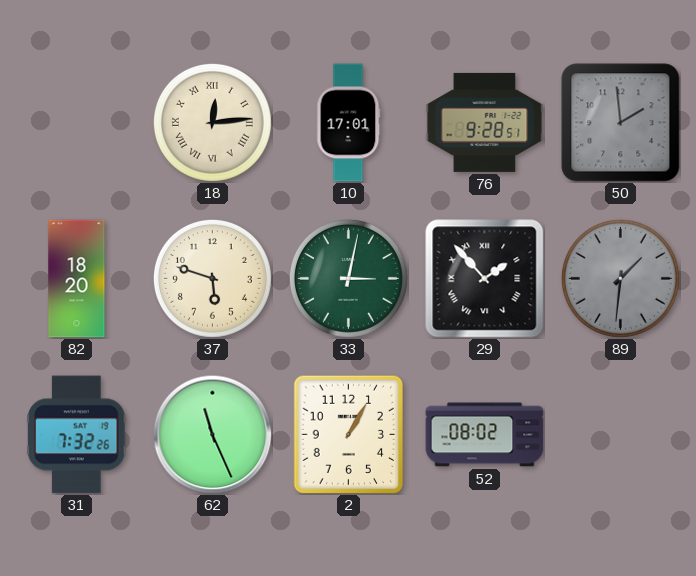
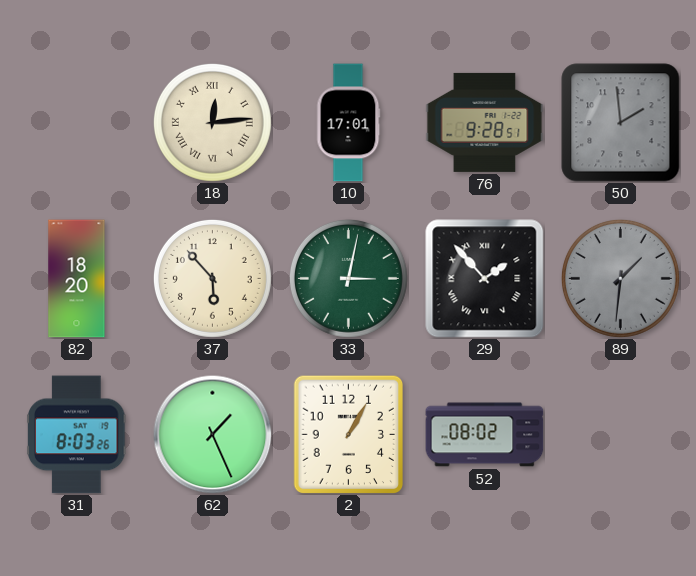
37: 5:48 -> 5:53
31: 7:32 -> 8:03
62: 11:26 -> 1:26
